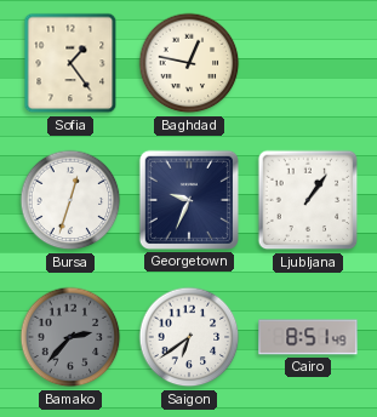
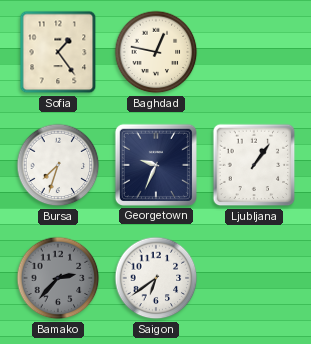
Bursa: 12:33 -> 7:33
Cairo: 8:51 -> none
